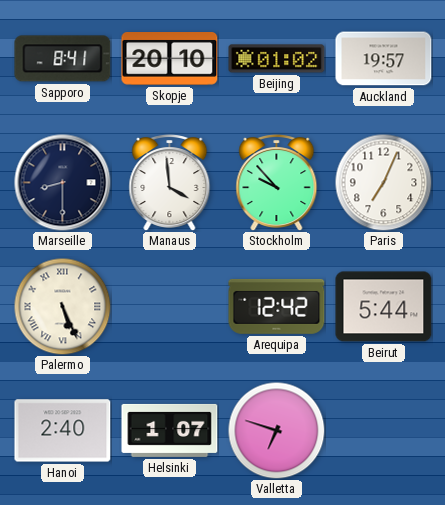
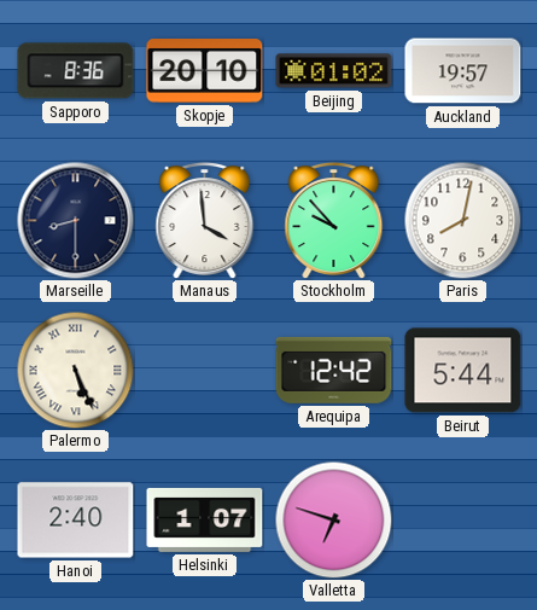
Sapporo: 8:41 -> 8:36
Paris: 7:04 -> 8:02
